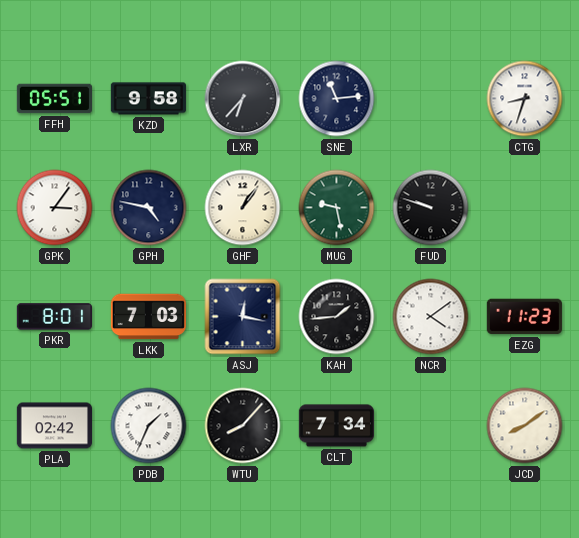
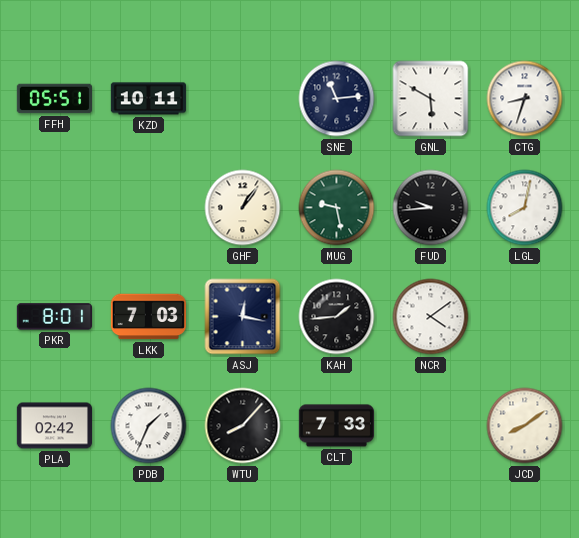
KZD: 9:58 -> 10:11
LXR: 6:37 -> none
GNL: none -> 5:50
GPK: 3:06 -> none
GPH: 4:47 -> none
FUD: 9:48 -> 9:44
LGL: none -> 8:02
EZG: 11:23 -> none
CLT: 7:34 -> 7:33
